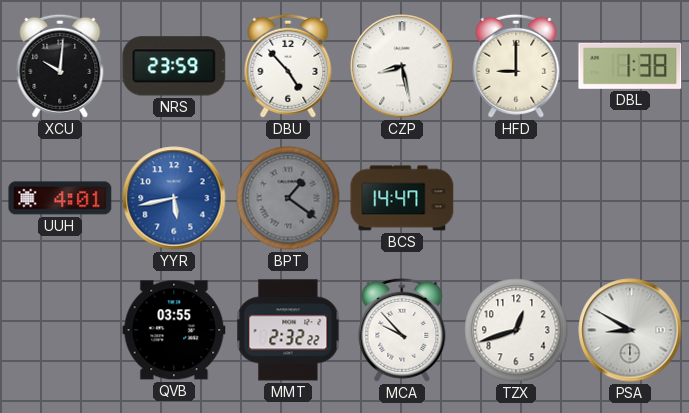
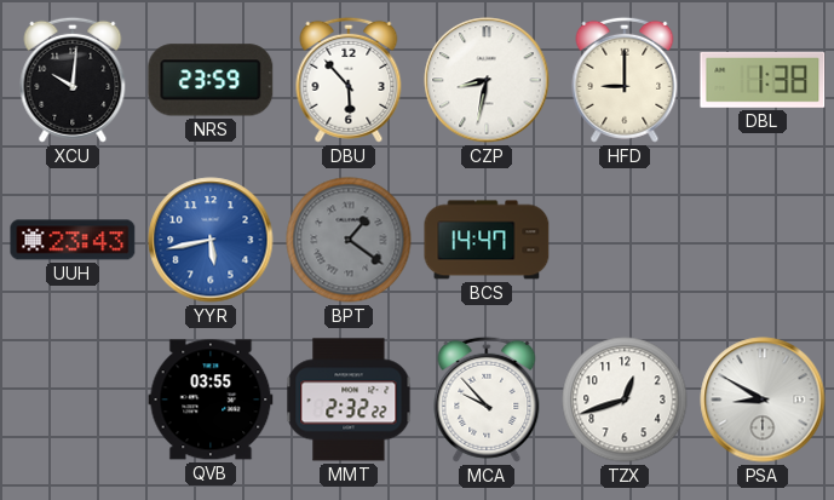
DBU: 4:53 -> 5:53
CZP: 8:28 -> 8:32
UUH: 4:01 -> 23:43
